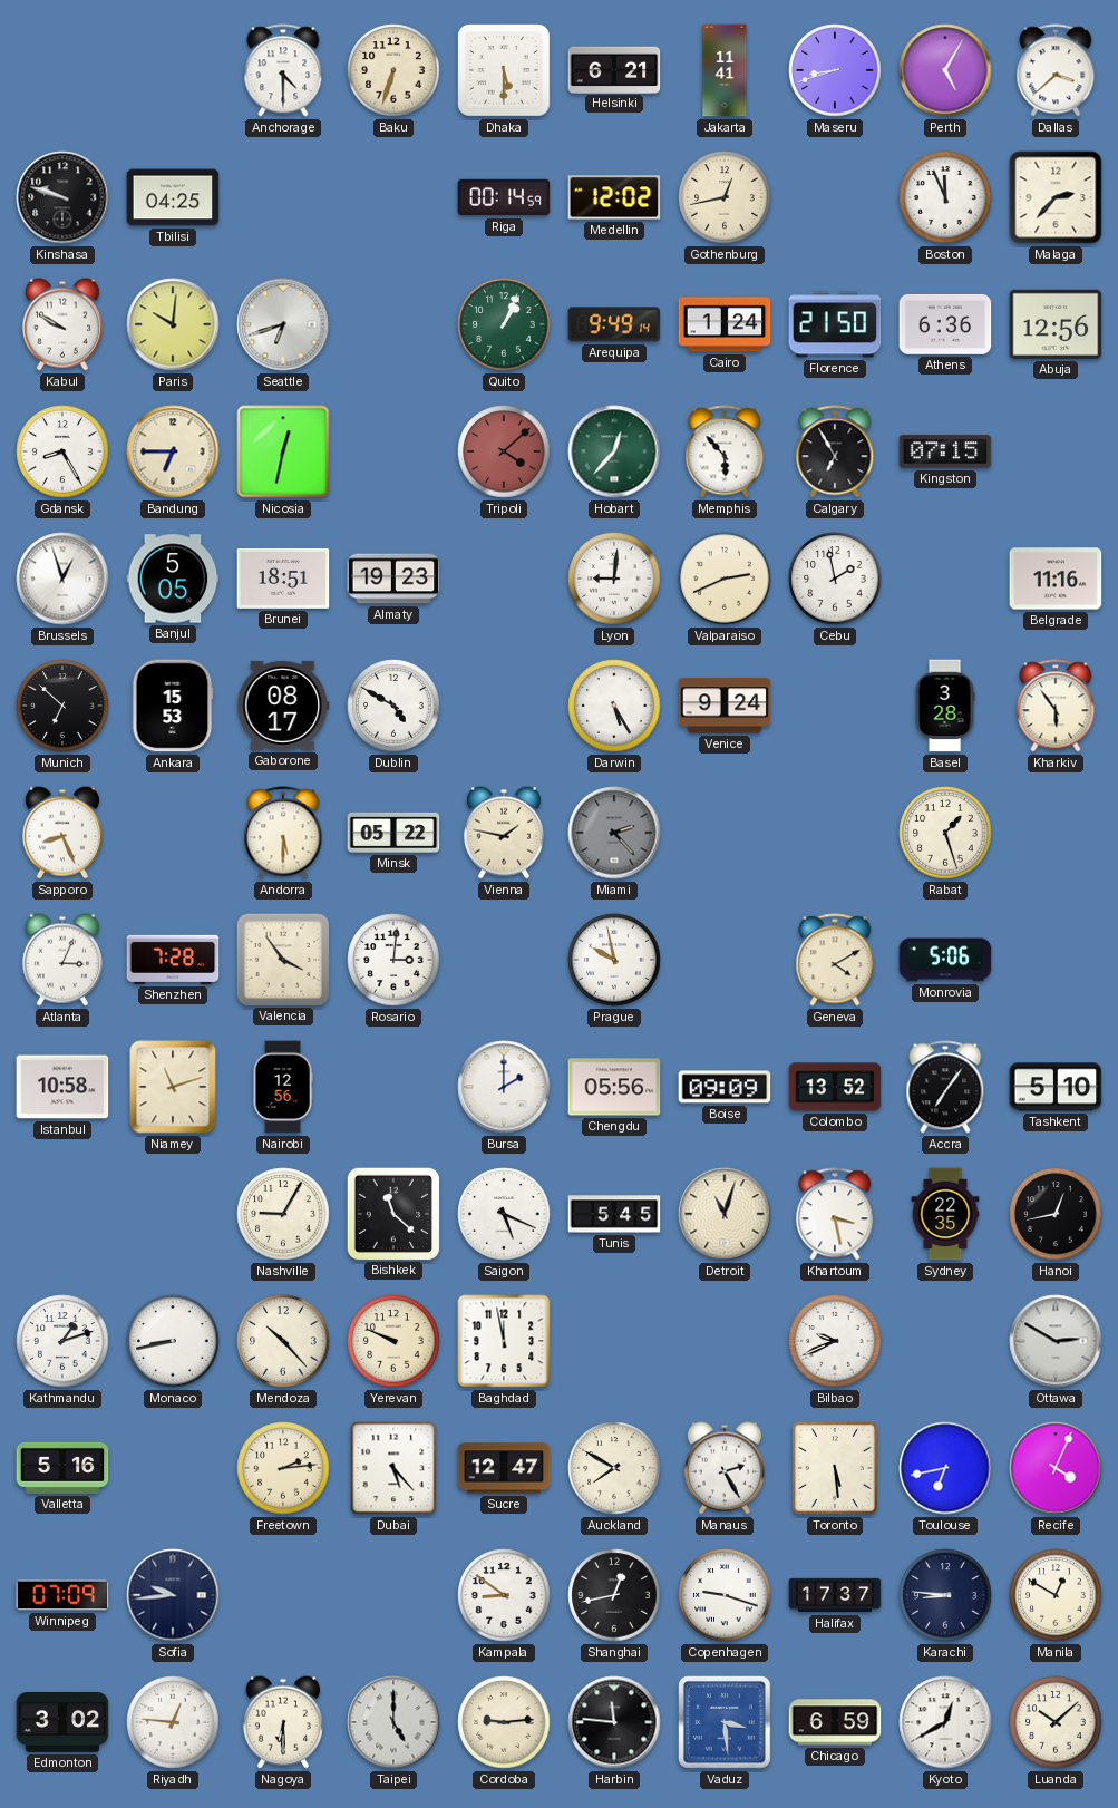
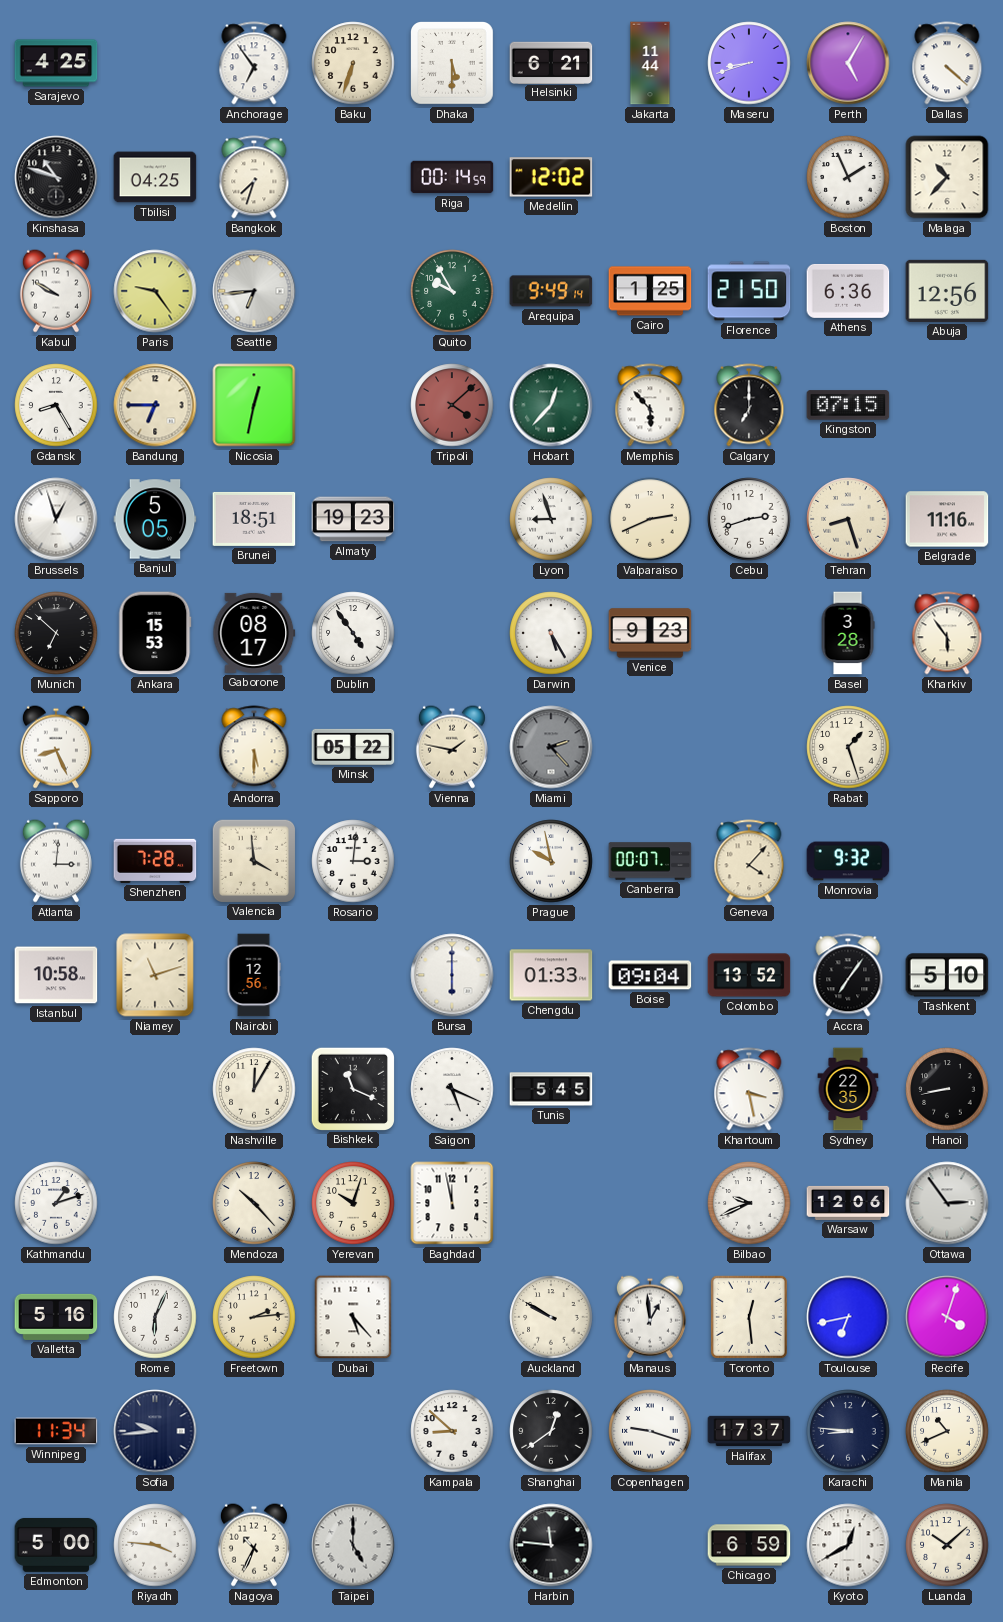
Sarajevo: none -> 4:25
Anchorage: 4:30 -> 6:54
Jakarta: 11:41 -> 11:44
Dallas: 3:38 -> 4:22
Kinshasa: 9:48 -> 10:48
Bangkok: none -> 7:33
Gothenburg: 12:43 -> none
Boston: 11:56 -> 1:56
Malaga: 2:37 -> 10:37
Paris: 10:01 -> 9:24
Seattle: 6:42 -> 6:44
Quito: 1:04 -> 9:55
Cairo: 1:24 -> 1:25
Calgary: 6:55 -> 7:00
Lyon: 9:01 -> 8:57
Cebu: 1:58 -> 2:42
Tehran: none -> 8:27
Dublin: 4:50 -> 4:54
Venice: 9:24 -> 9:23
Atlanta: 3:04 -> 3:01
Valencia: 3:54 -> 3:59
Canberra: none -> 00:07
Geneva: 4:10 -> 4:07
Monrovia: 5:06 -> 9:32
Bursa: 2:00 -> 6:00
Chengdu: 05:56 -> 01:33
Boise: 09:09 -> 09:04
Nashville: 9:05 -> 12:05
Bishkek: 11:22 -> 11:19
Detroit: 11:03 -> none
Hanoi: 12:43 -> 8:43
Monaco: 8:43 -> none
Yerevan: 9:49 -> 10:03
Warsaw: none -> 12:06
Ottawa: 2:50 -> 2:54
Rome: none -> 6:04
Sucre: 12:47 -> none
Auckland: 7:50 -> 9:50
Manaus: 2:25 -> 12:59
Toronto: 5:29 -> 12:29
Recife: 4:04 -> 4:03
Winnipeg: 07:09 -> 11:34
Kampala: 8:51 -> 8:52
Shanghai: 12:43 -> 12:39
Manila: 12:50 -> 10:41
Edmonton: 3:02 -> 5:00
Riyadh: 12:46 -> 3:46
Nagoya: 6:30 -> 10:34
Cordoba: 9:14 -> none
Vaduz: 3:29 -> none
